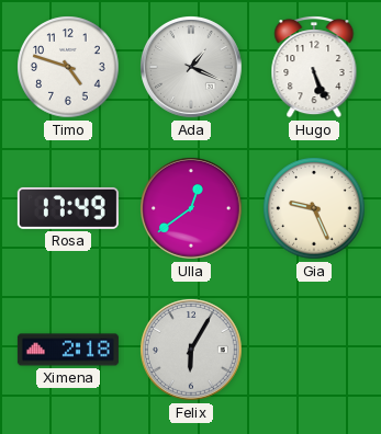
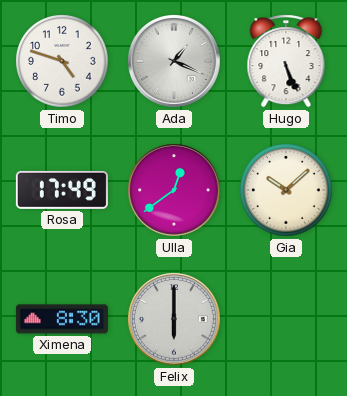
Gia: 9:26 -> 10:08
Ximena: 2:18 -> 8:30
Felix: 6:05 -> 6:00
